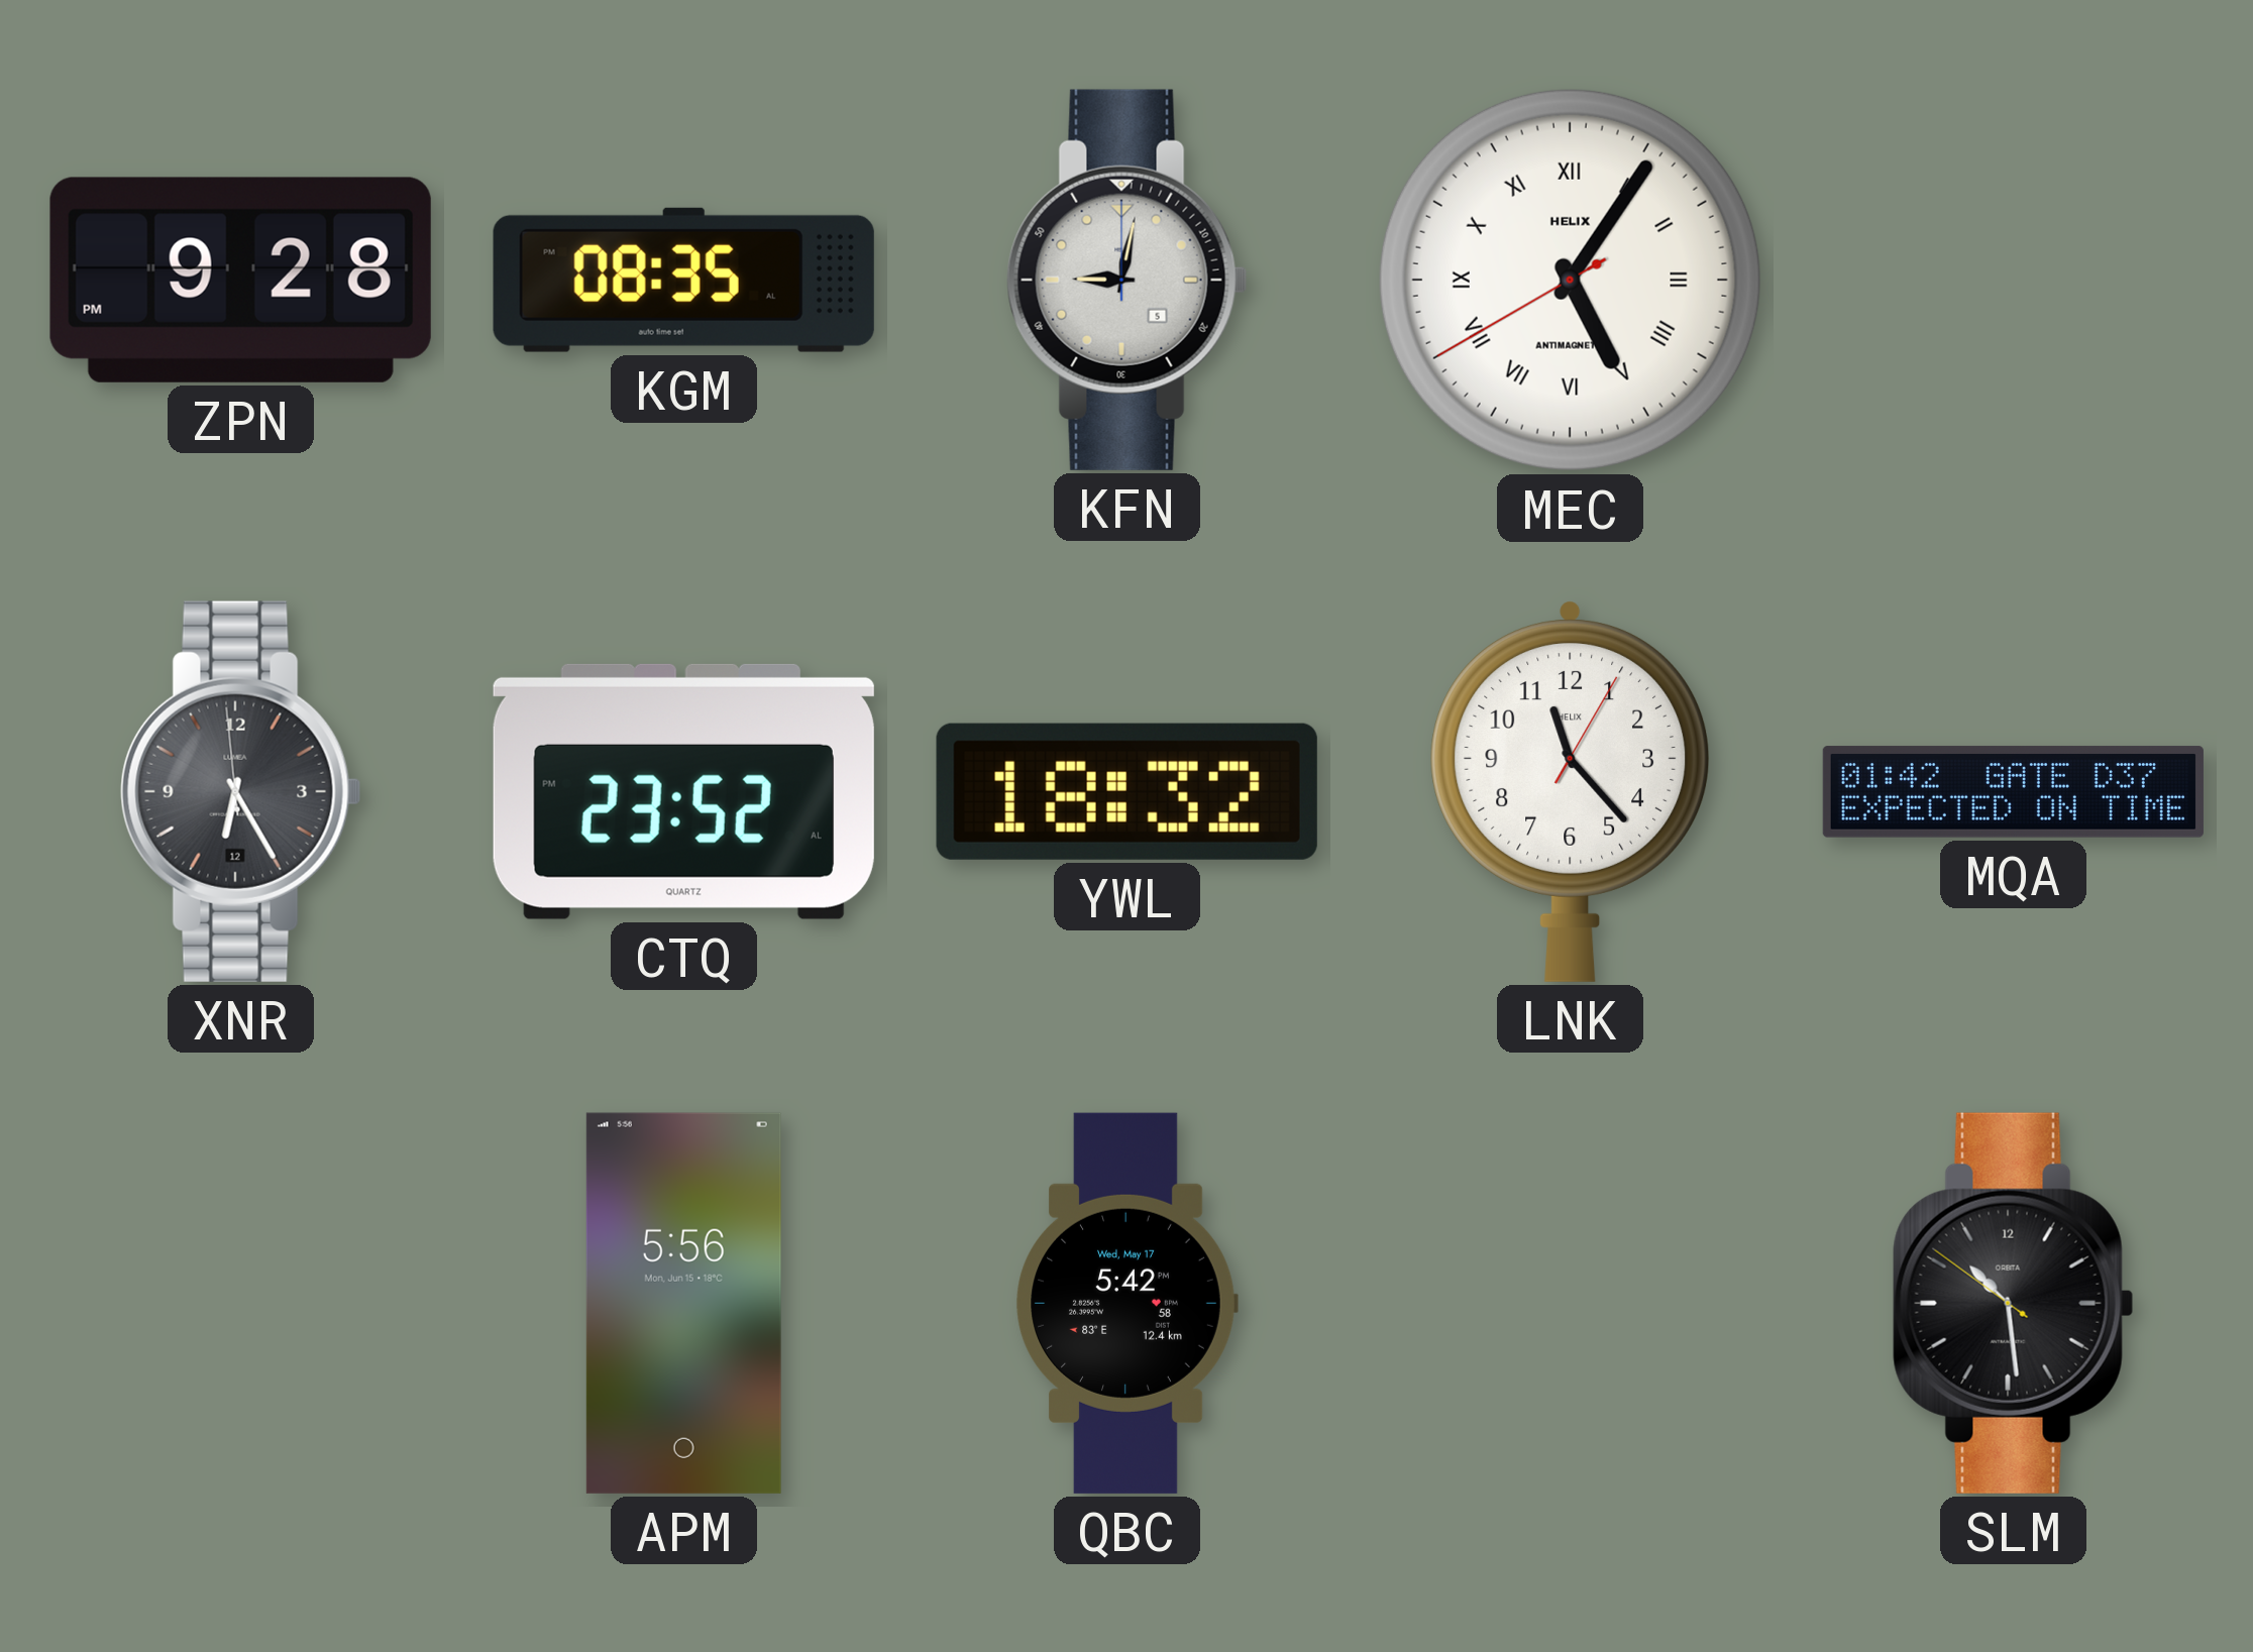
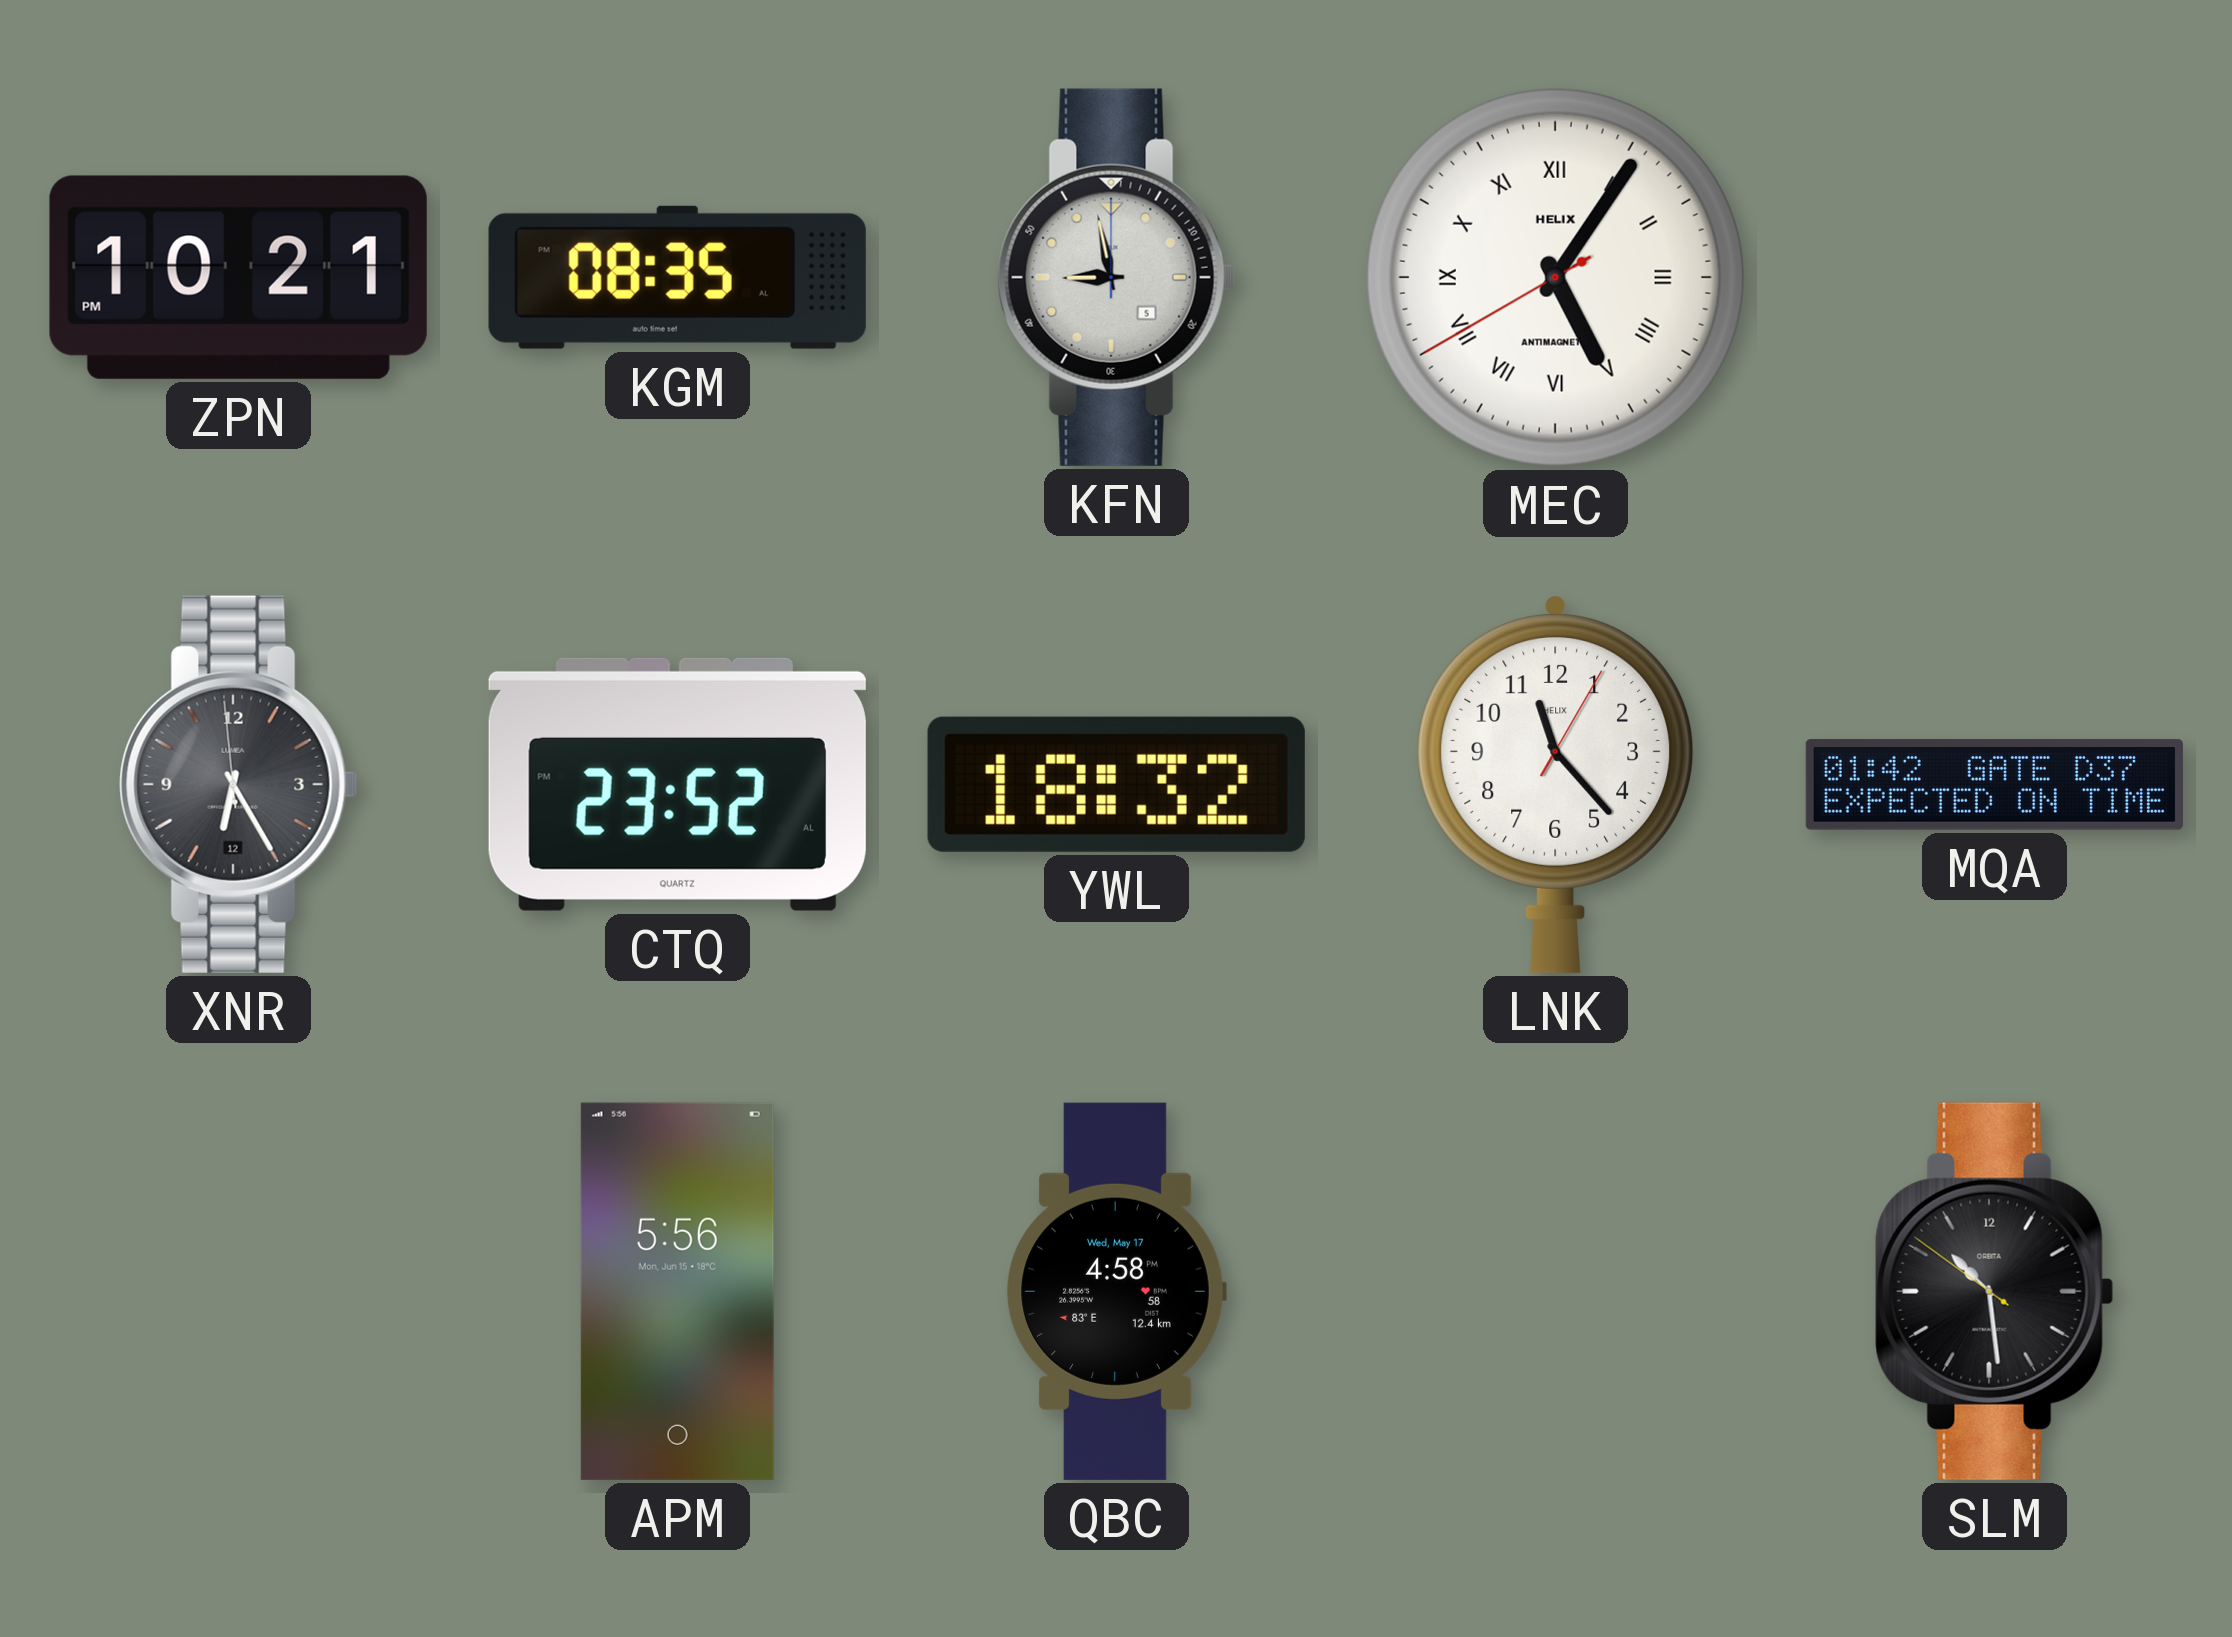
ZPN: 9:28 -> 10:21
KFN: 9:02 -> 8:58
QBC: 5:42 -> 4:58
